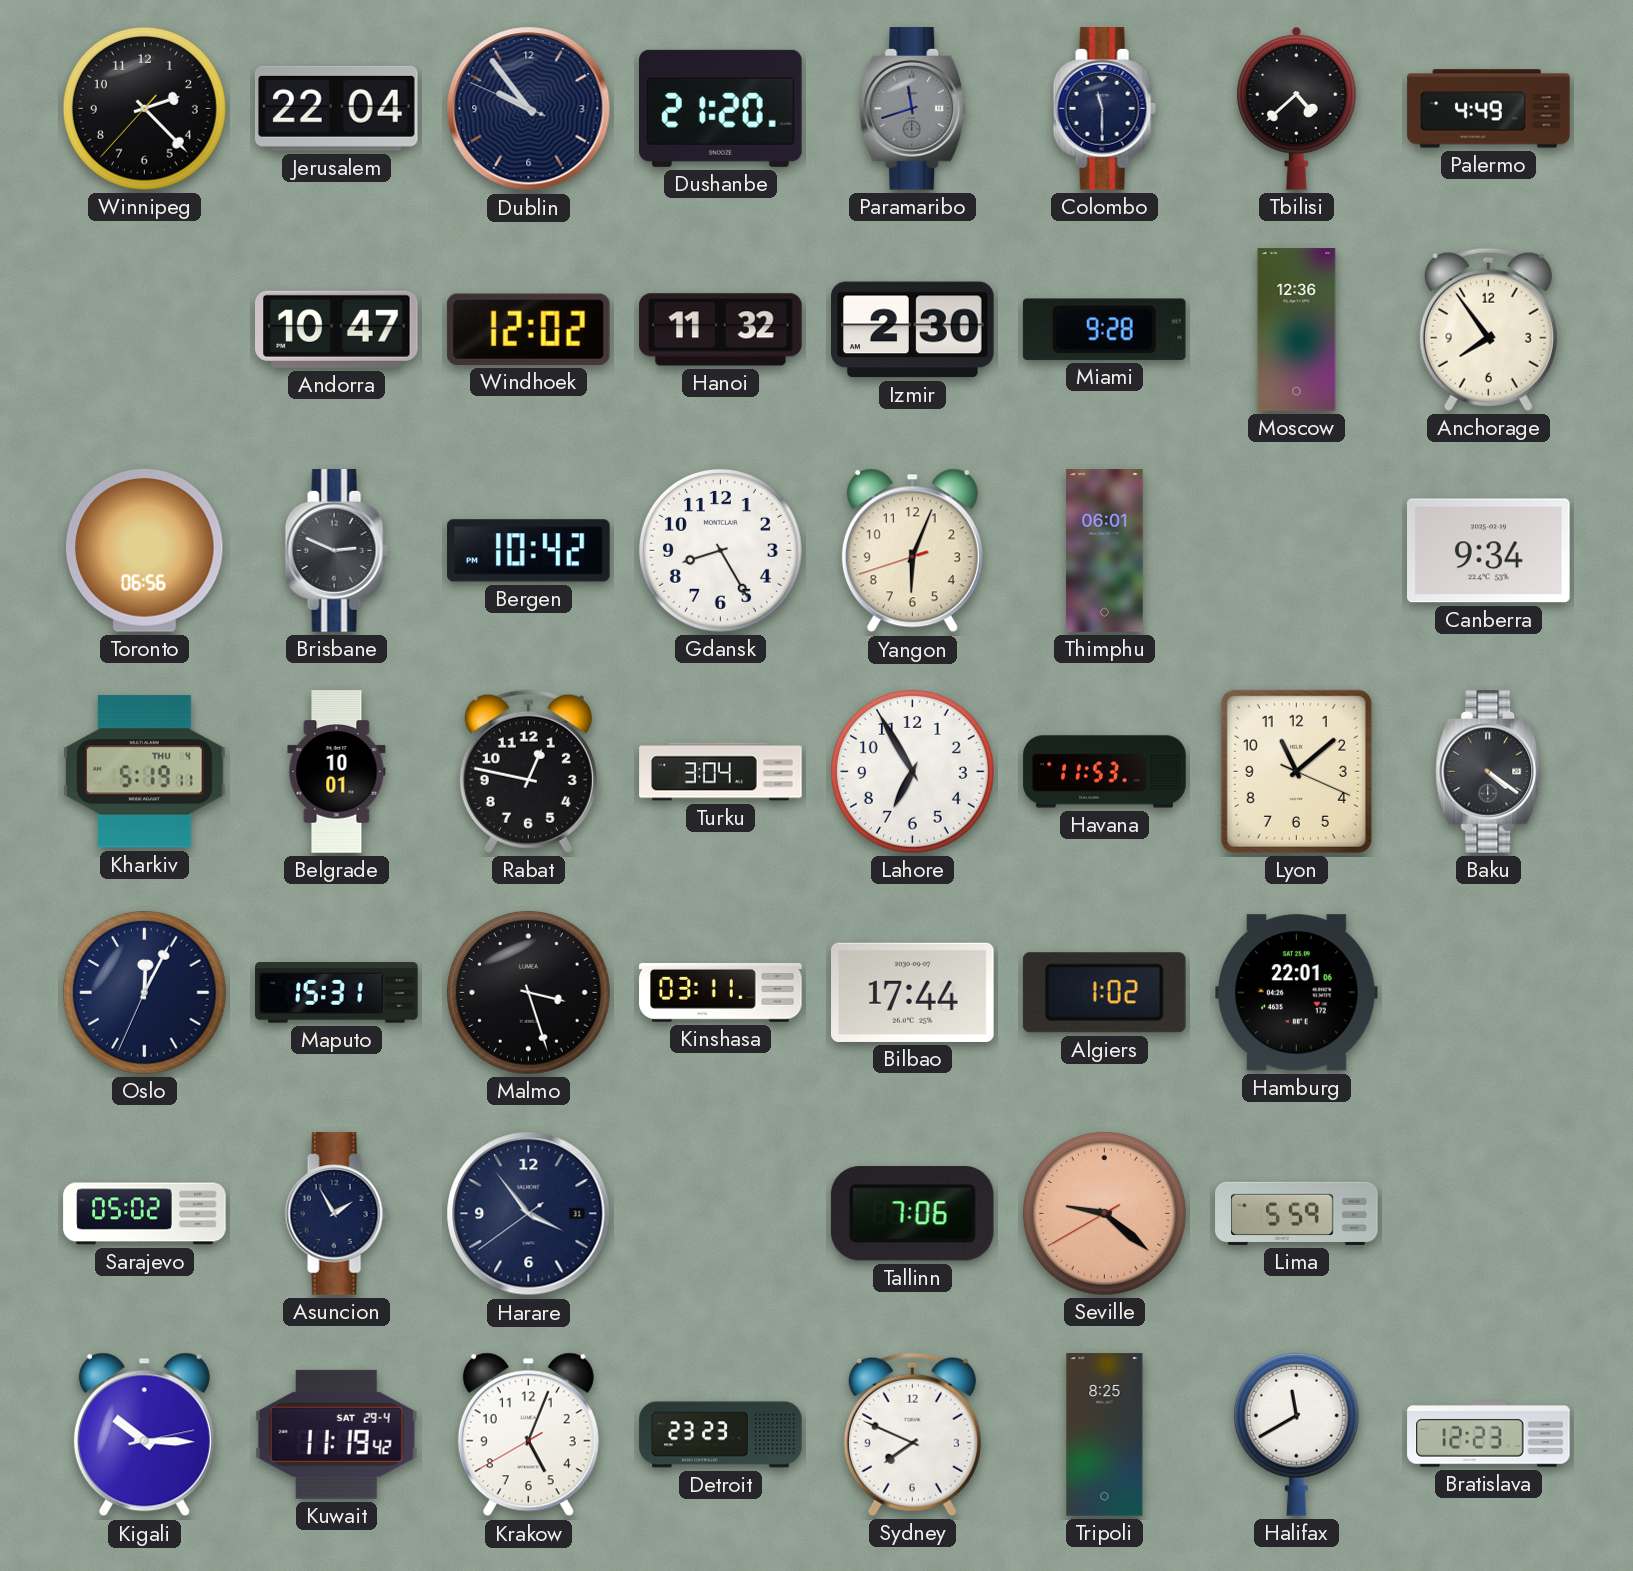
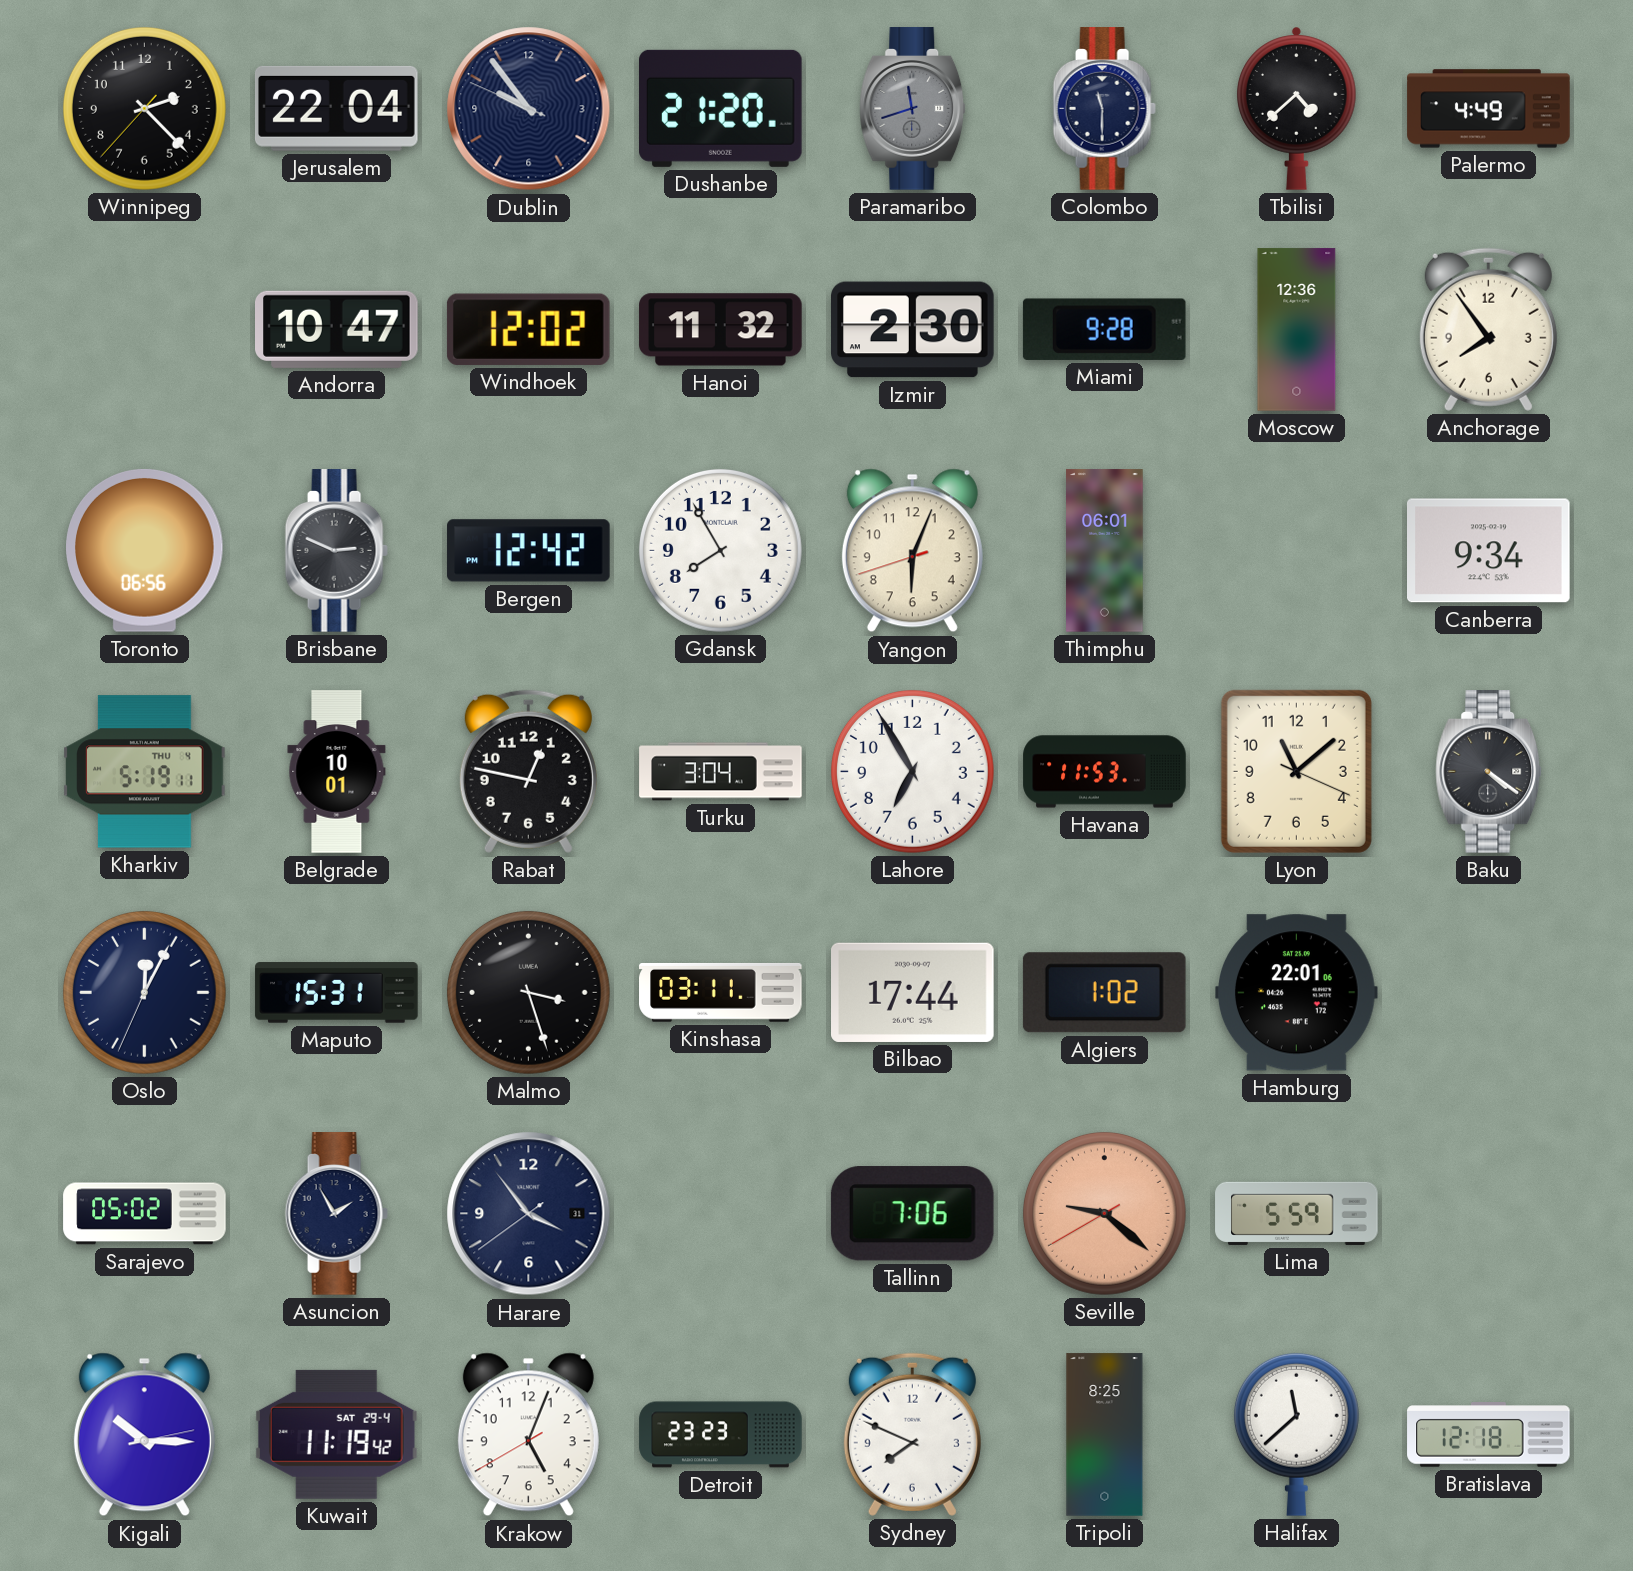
Bergen: 10:42 -> 12:42
Gdansk: 8:25 -> 7:55
Halifax: 11:40 -> 11:38
Bratislava: 12:23 -> 12:18
